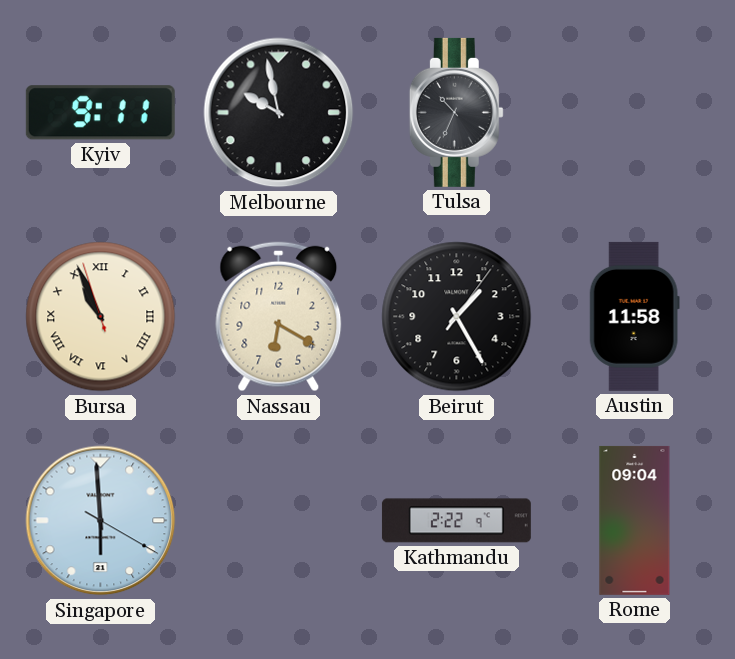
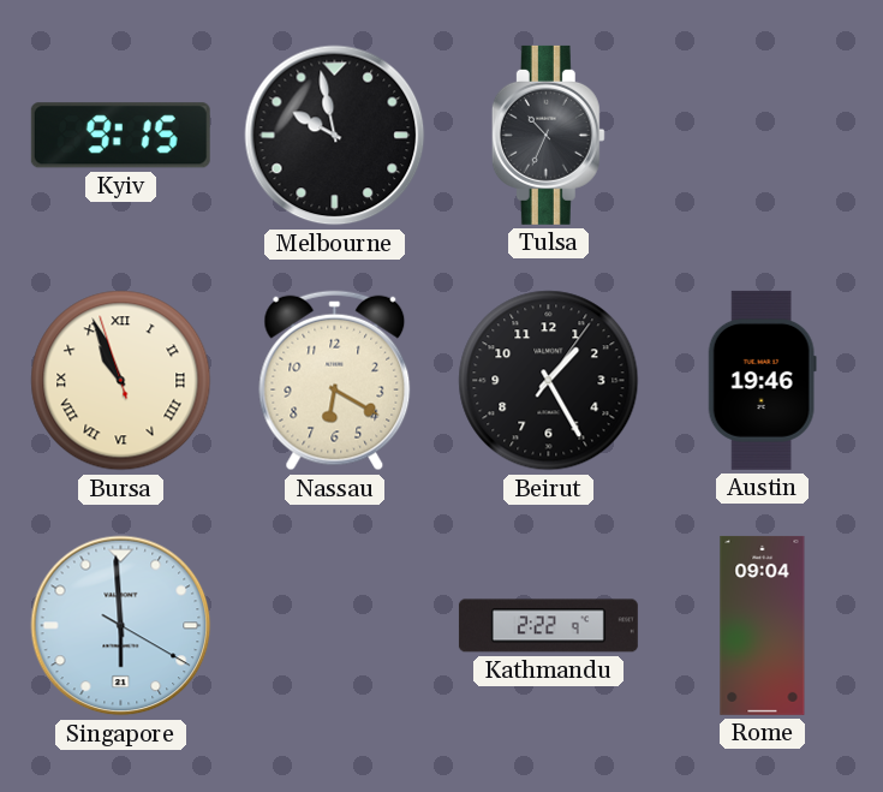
Kyiv: 9:11 -> 9:15
Austin: 11:58 -> 19:46
